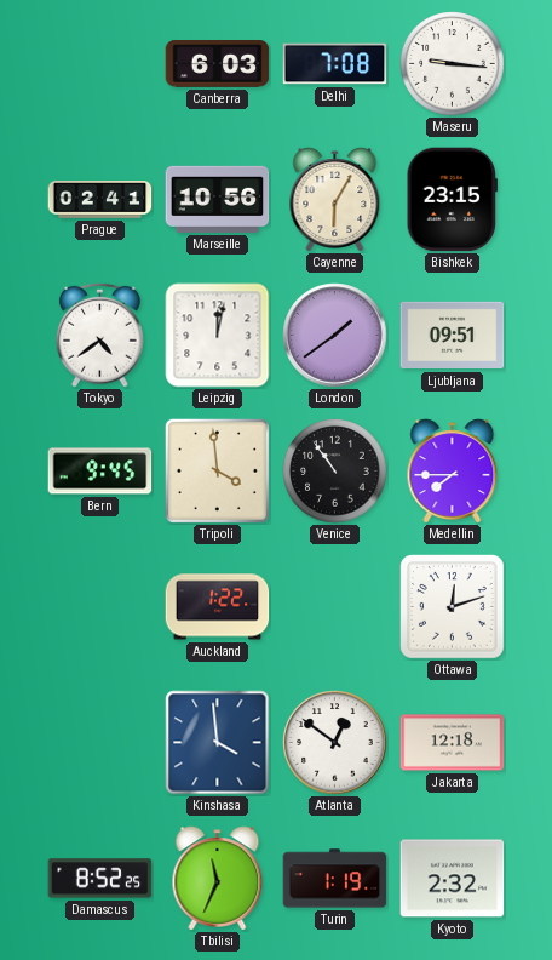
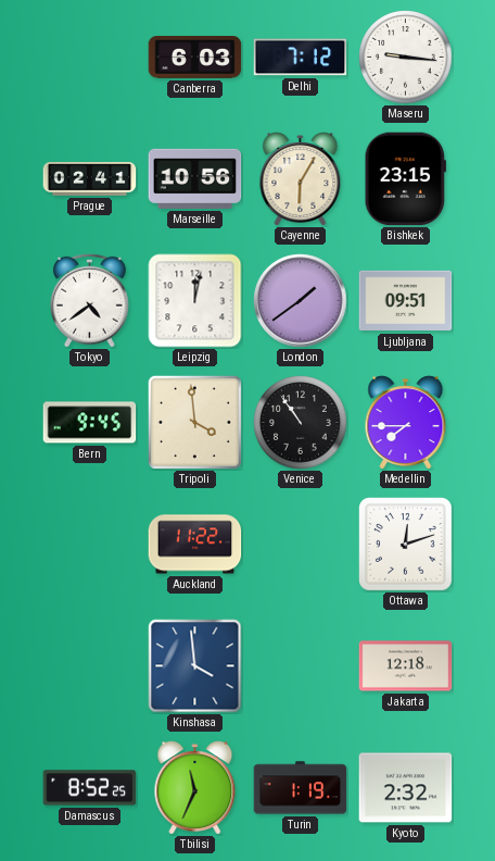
Delhi: 7:08 -> 7:12
Auckland: 1:22 -> 11:22
Atlanta: 12:51 -> none
